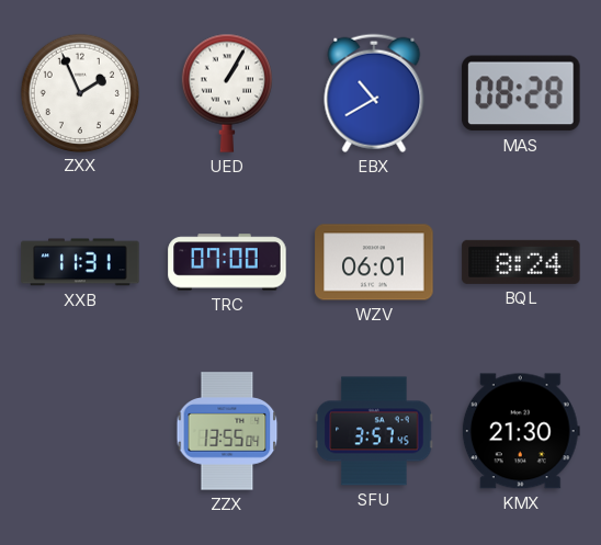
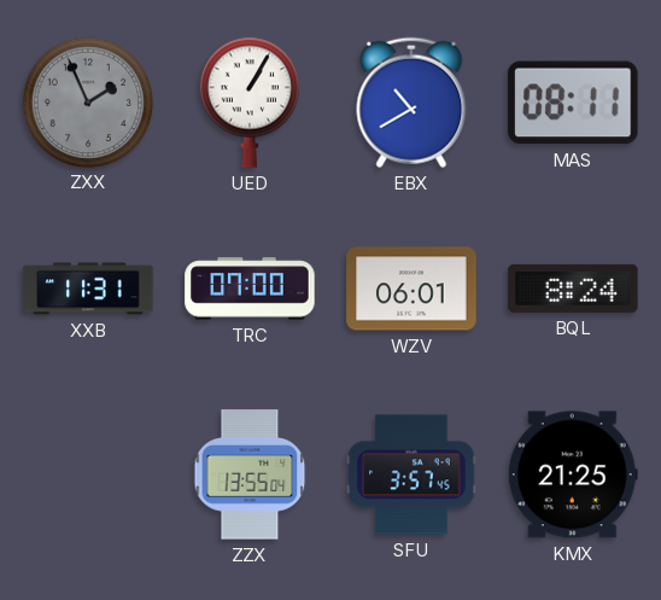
ZXX dial: white -> grey
MAS: 08:28 -> 08:11
KMX: 21:30 -> 21:25
